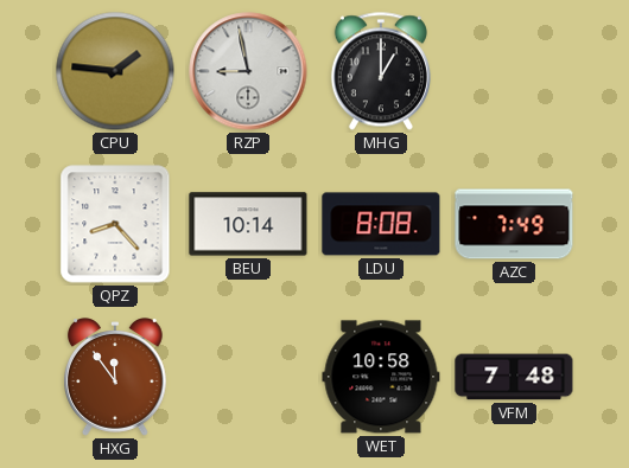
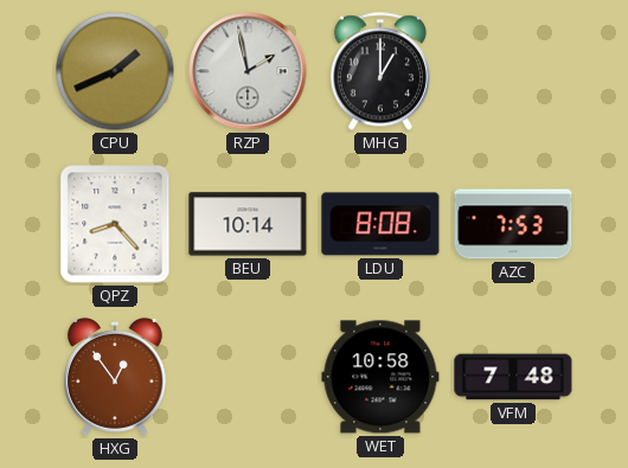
CPU: 1:46 -> 1:41
RZP: 8:58 -> 1:58
AZC: 7:49 -> 7:53
HXG: 11:54 -> 12:54
